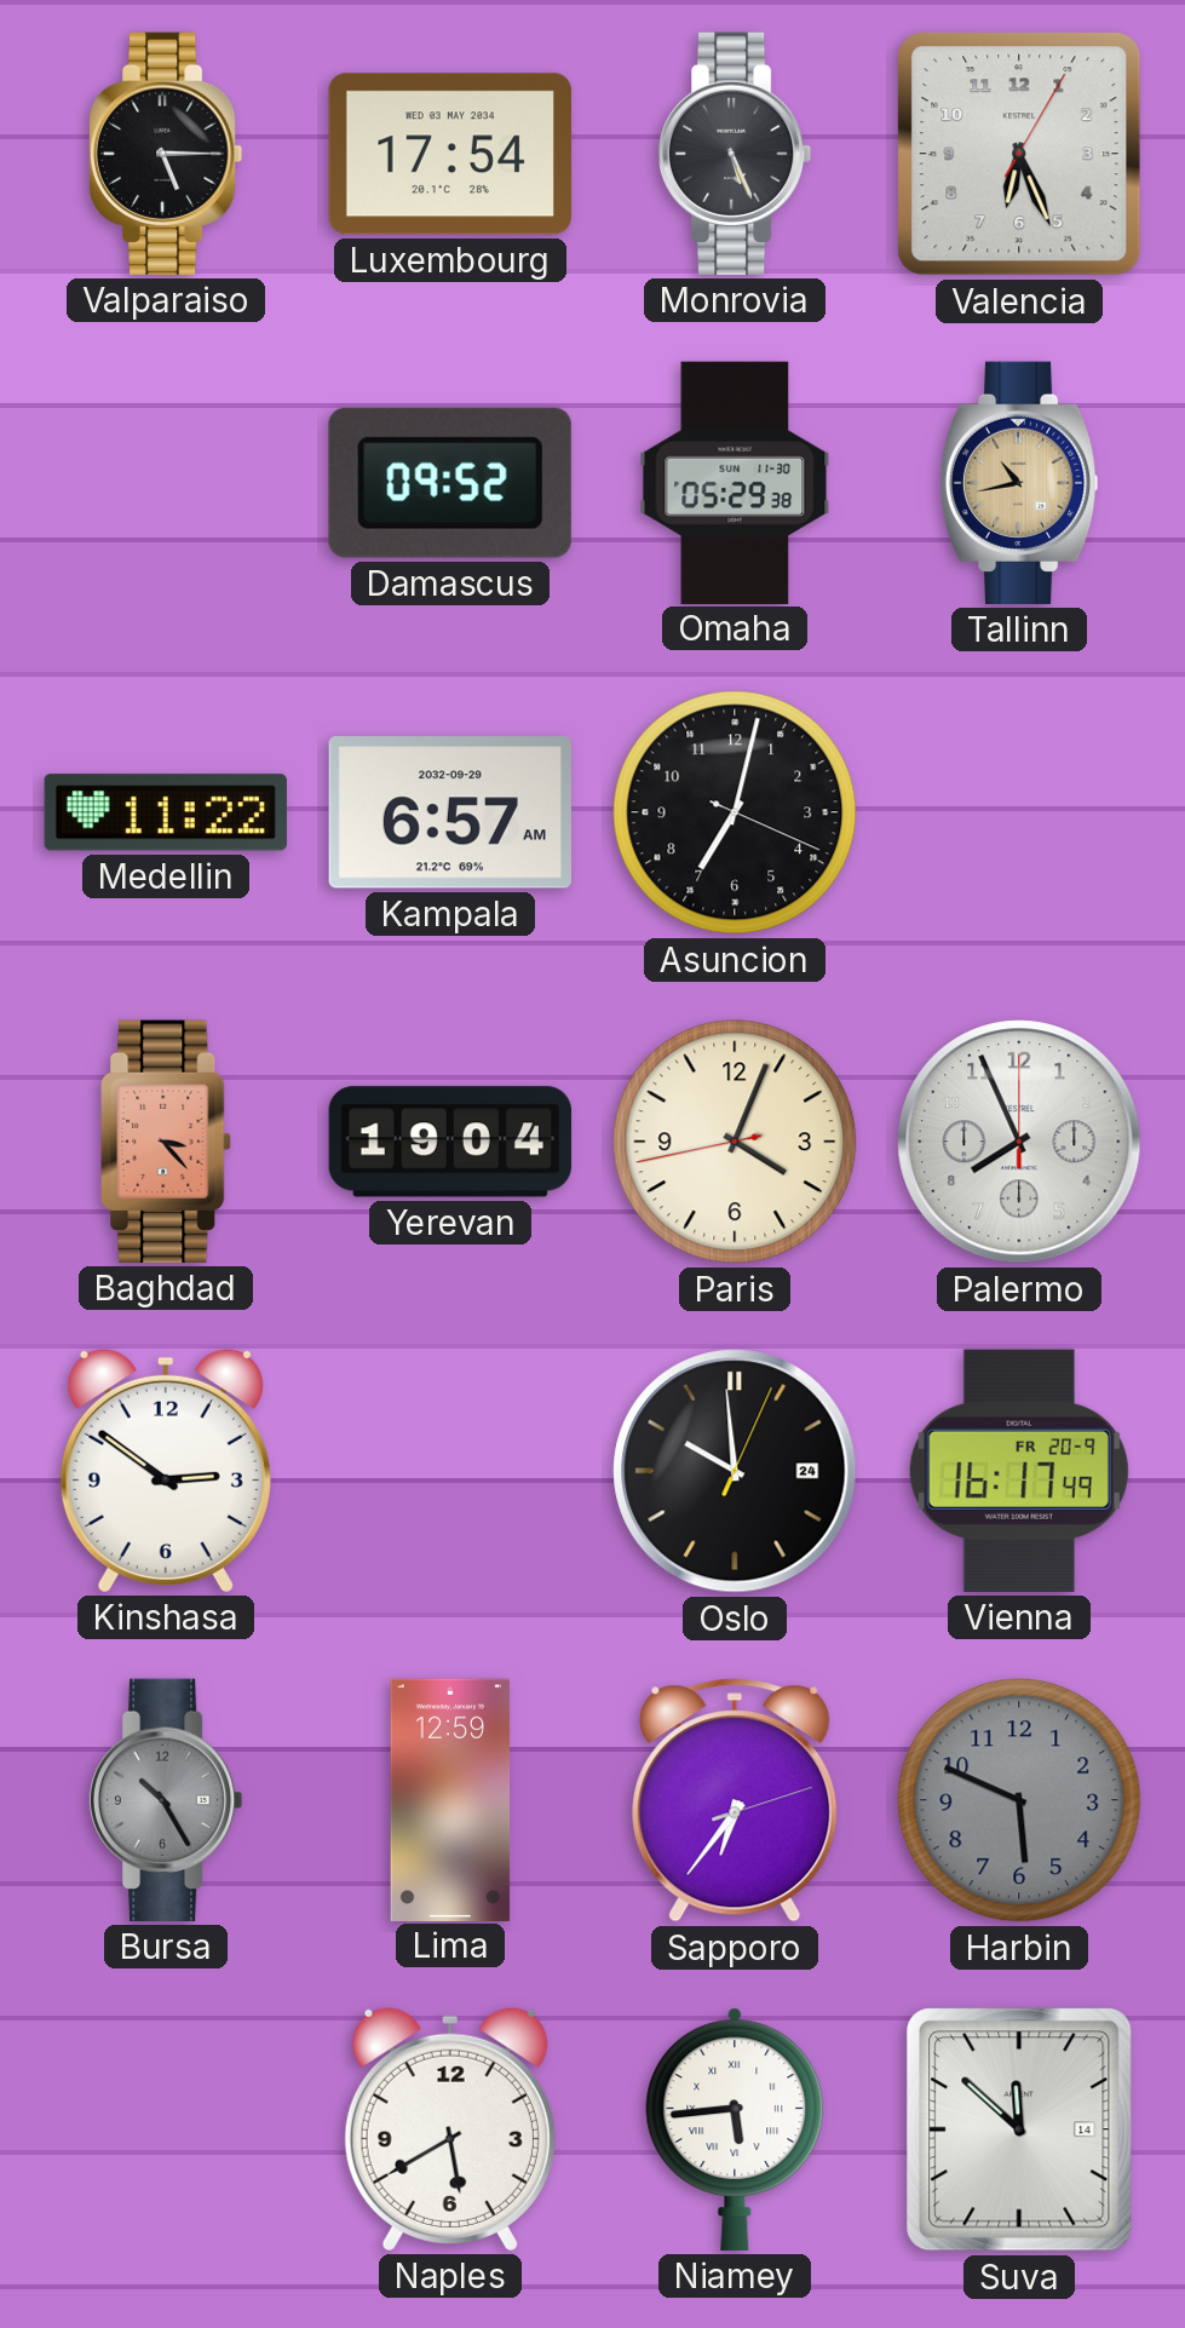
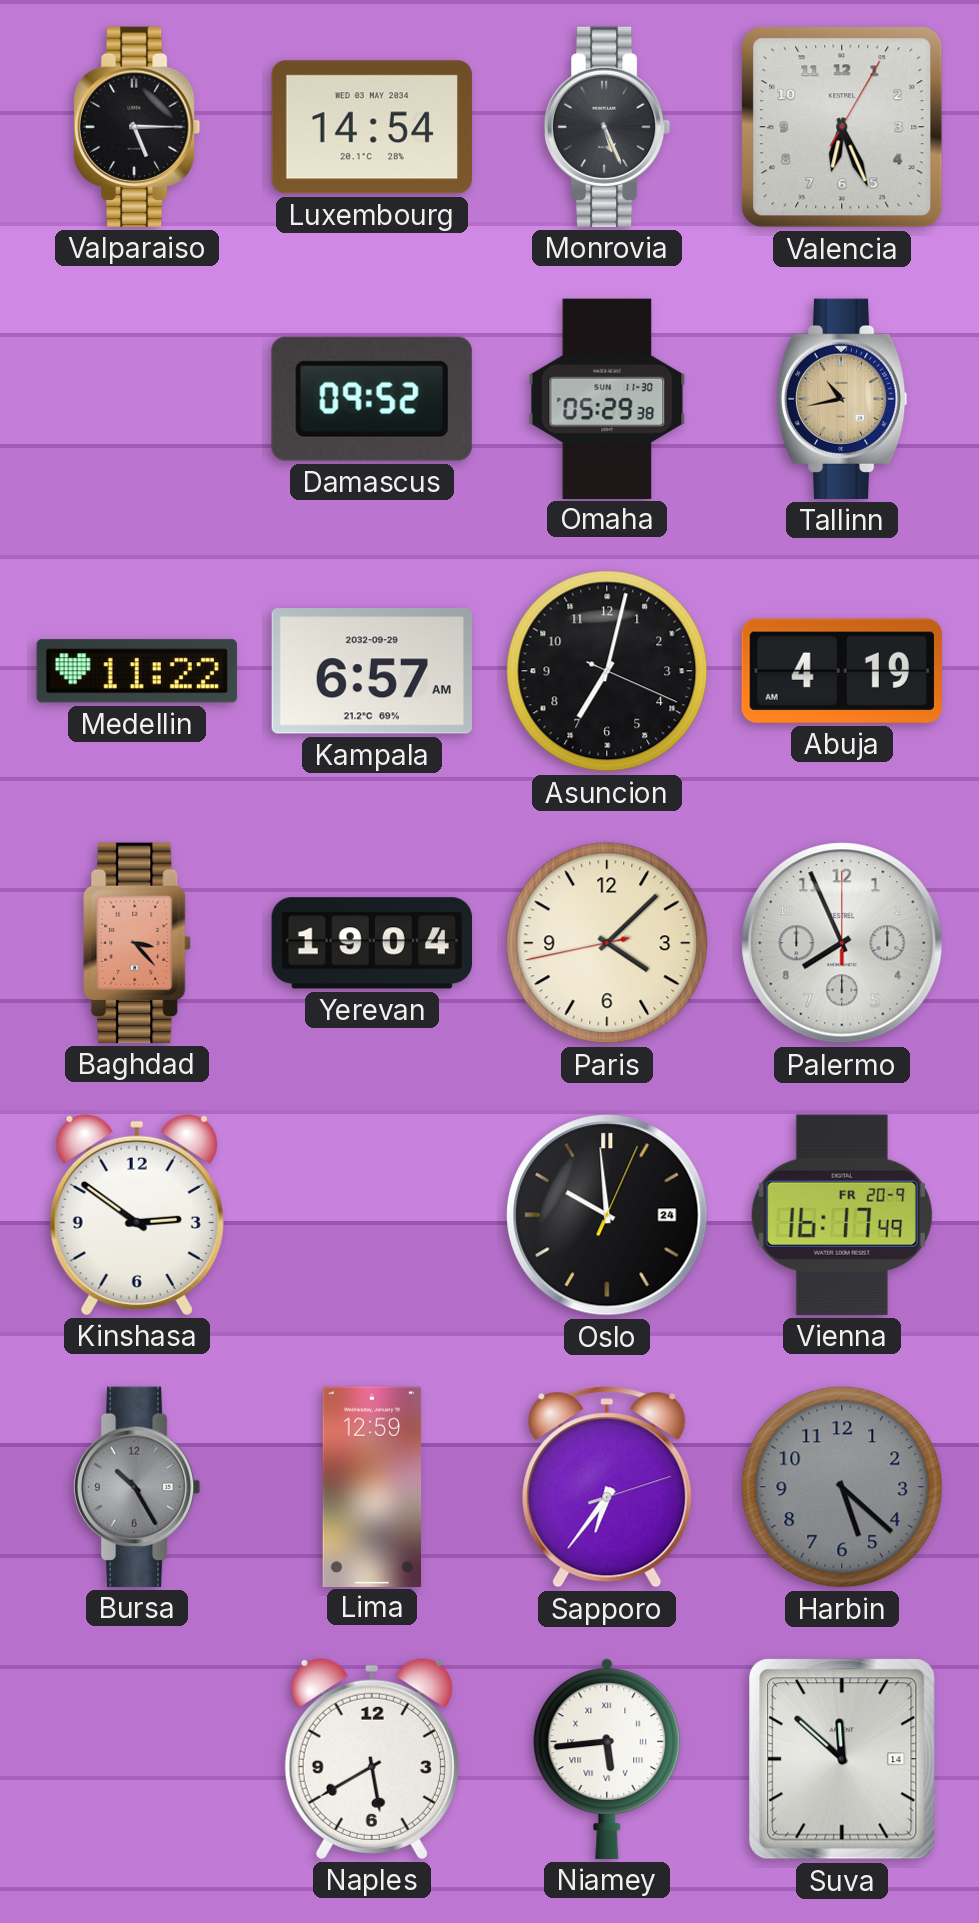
Luxembourg: 17:54 -> 14:54
Abuja: none -> 4:19
Paris: 4:03 -> 4:07
Harbin: 5:49 -> 5:22
